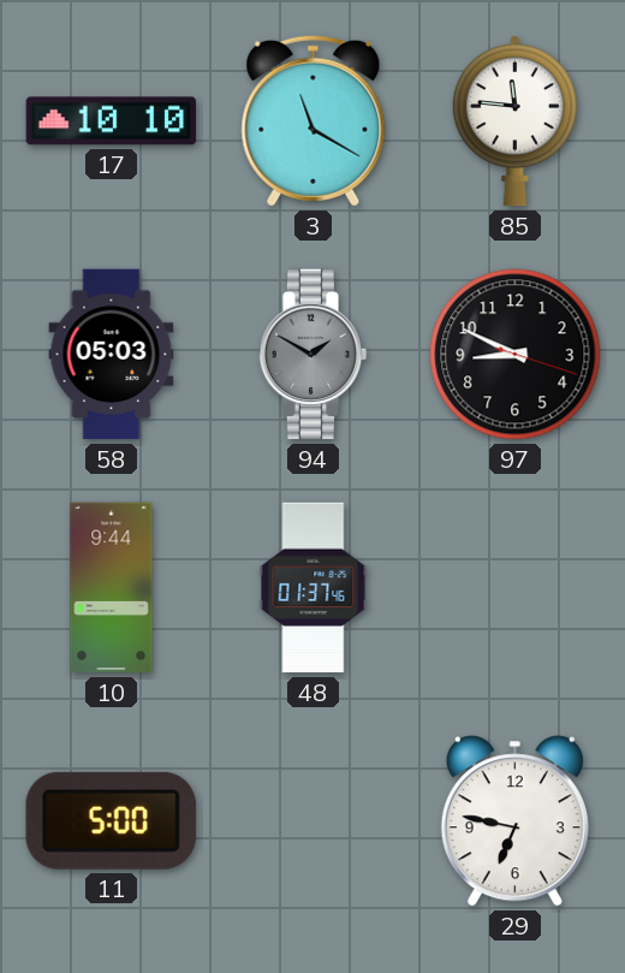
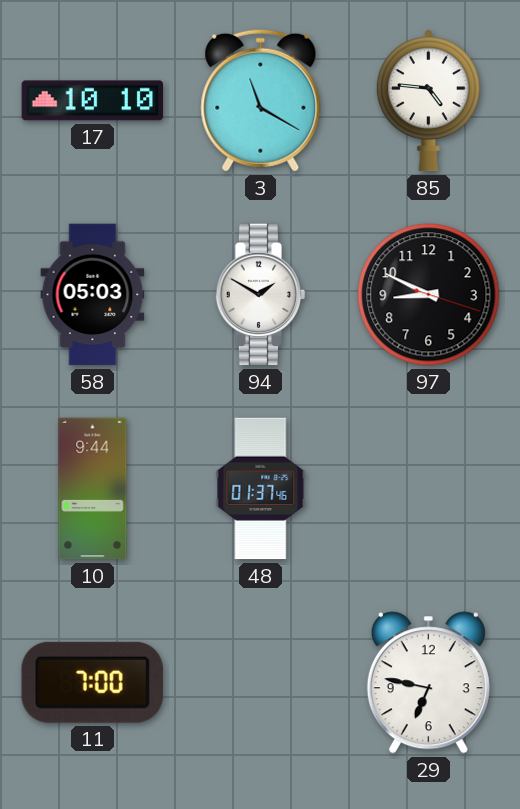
85: 11:46 -> 4:46
94 dial: grey -> white
11: 5:00 -> 7:00
